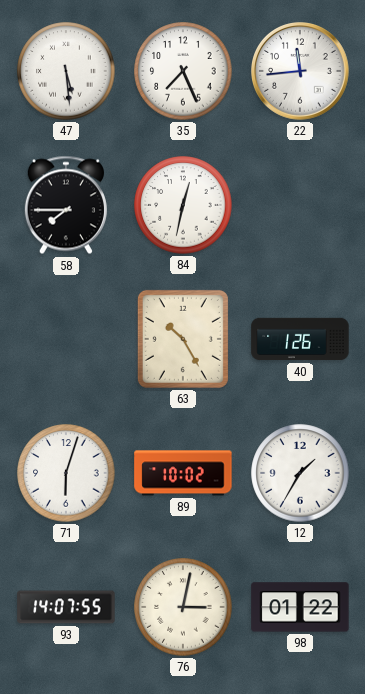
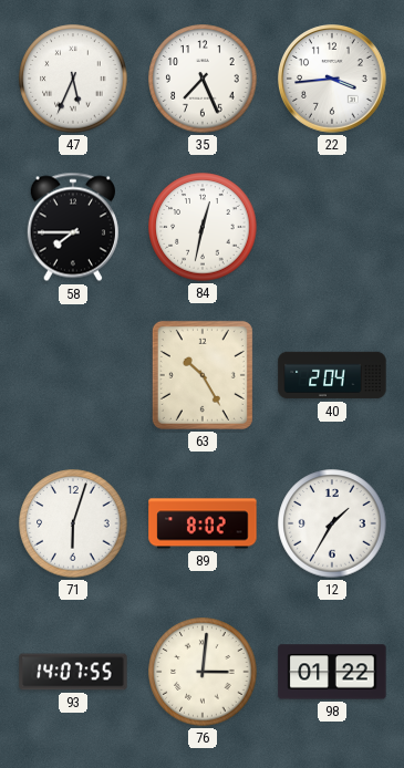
47: 5:29 -> 5:34
22: 11:44 -> 3:44
40: 1:26 -> 2:04
89: 10:02 -> 8:02
76: 3:02 -> 3:01
